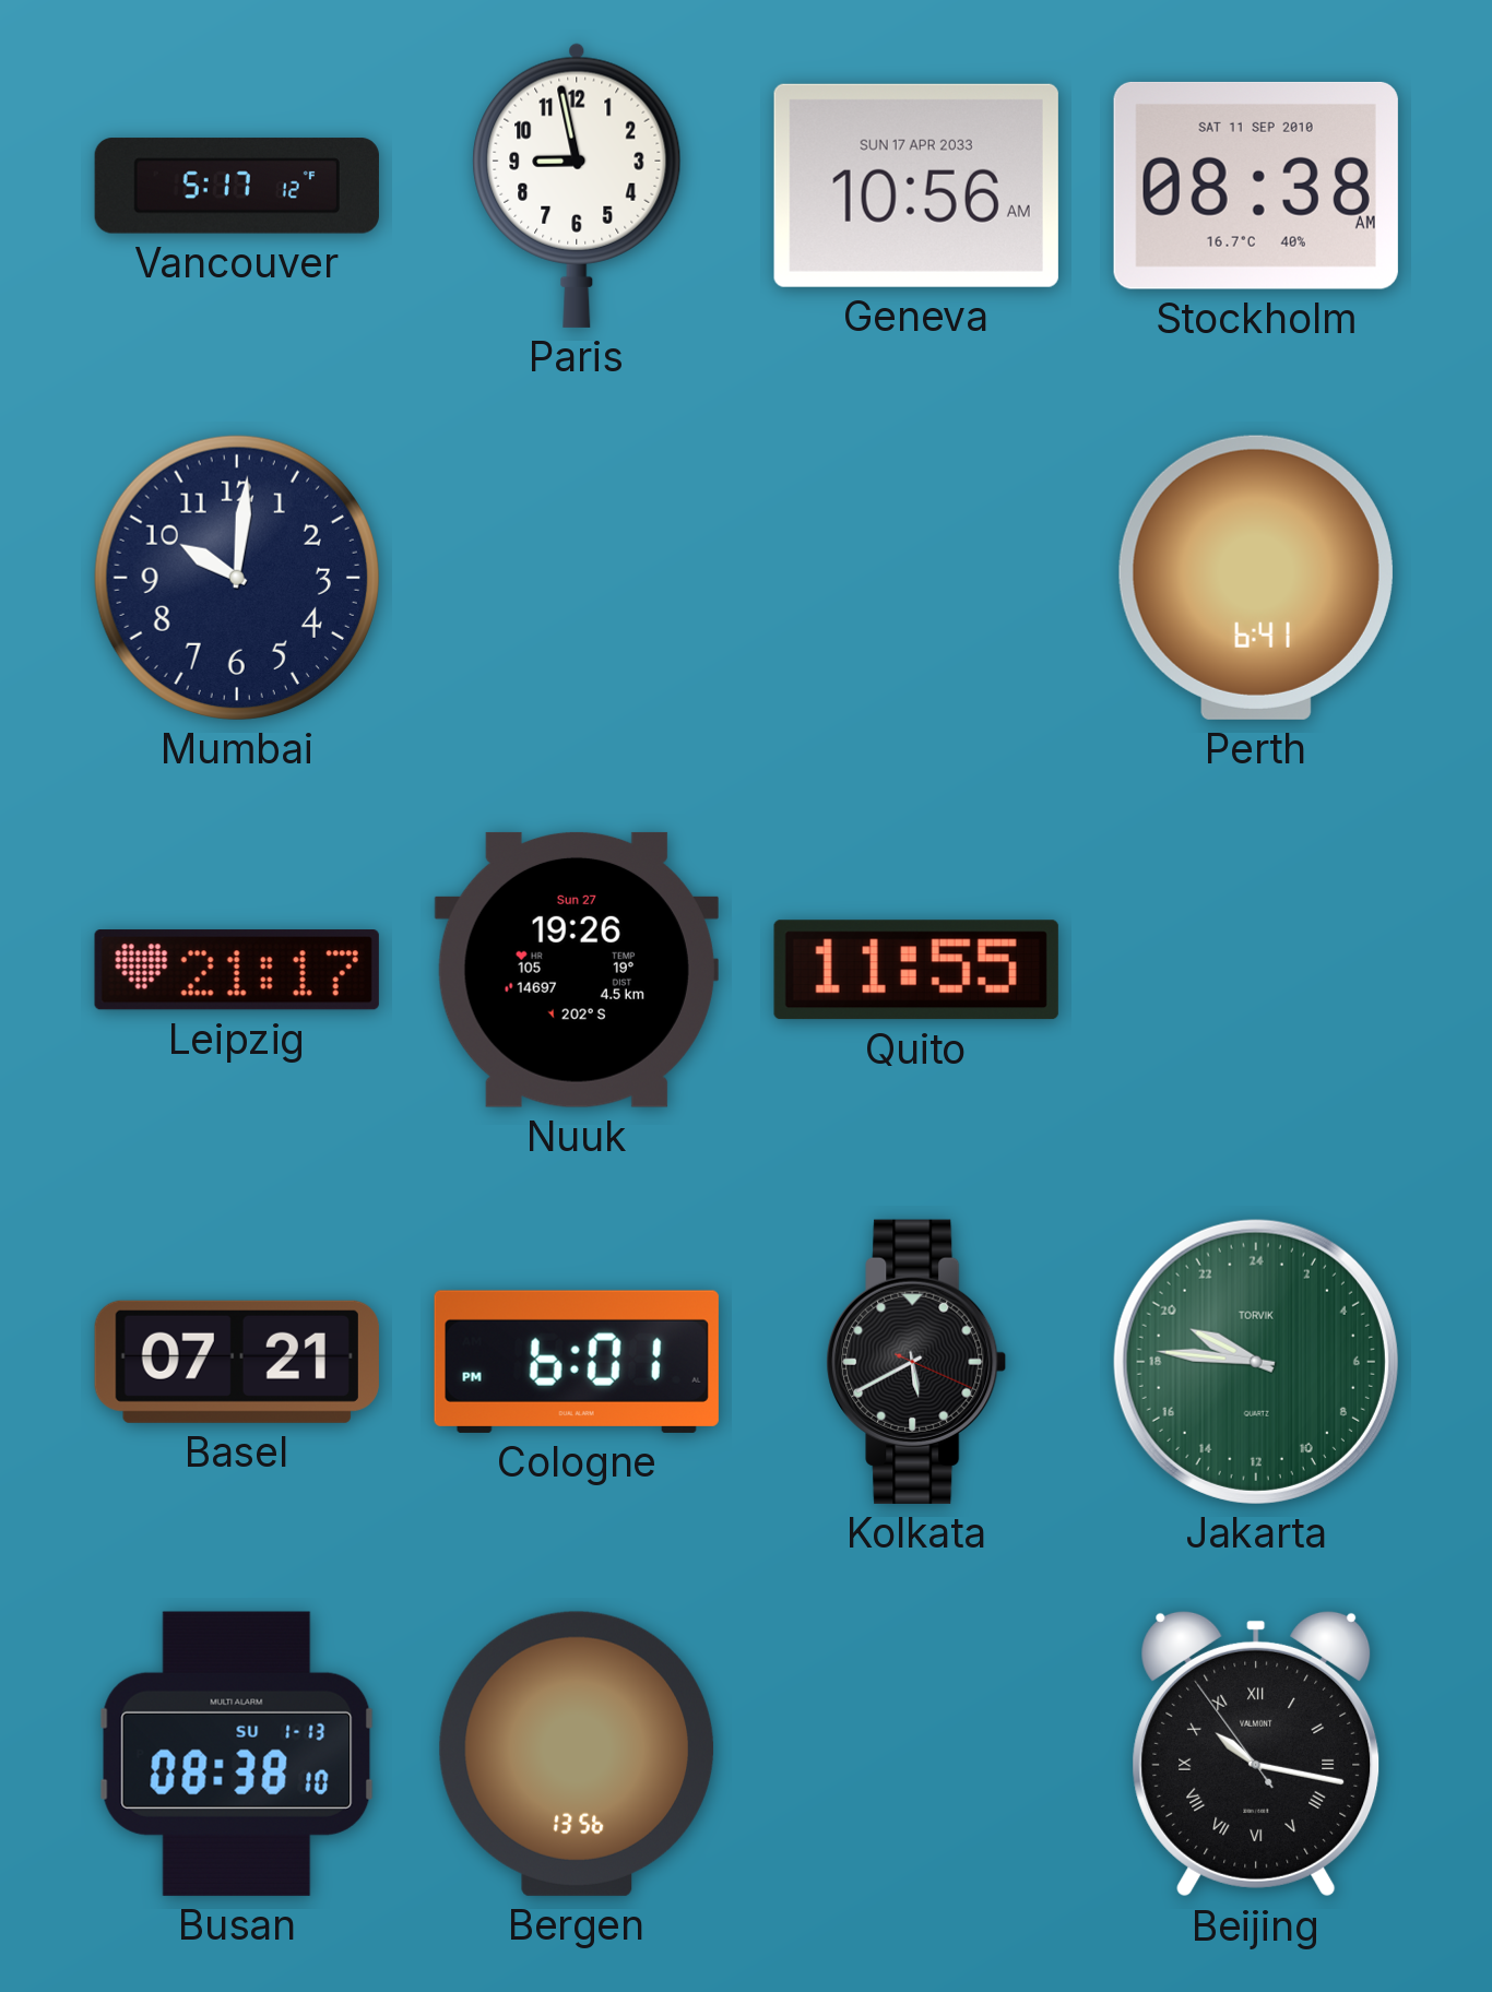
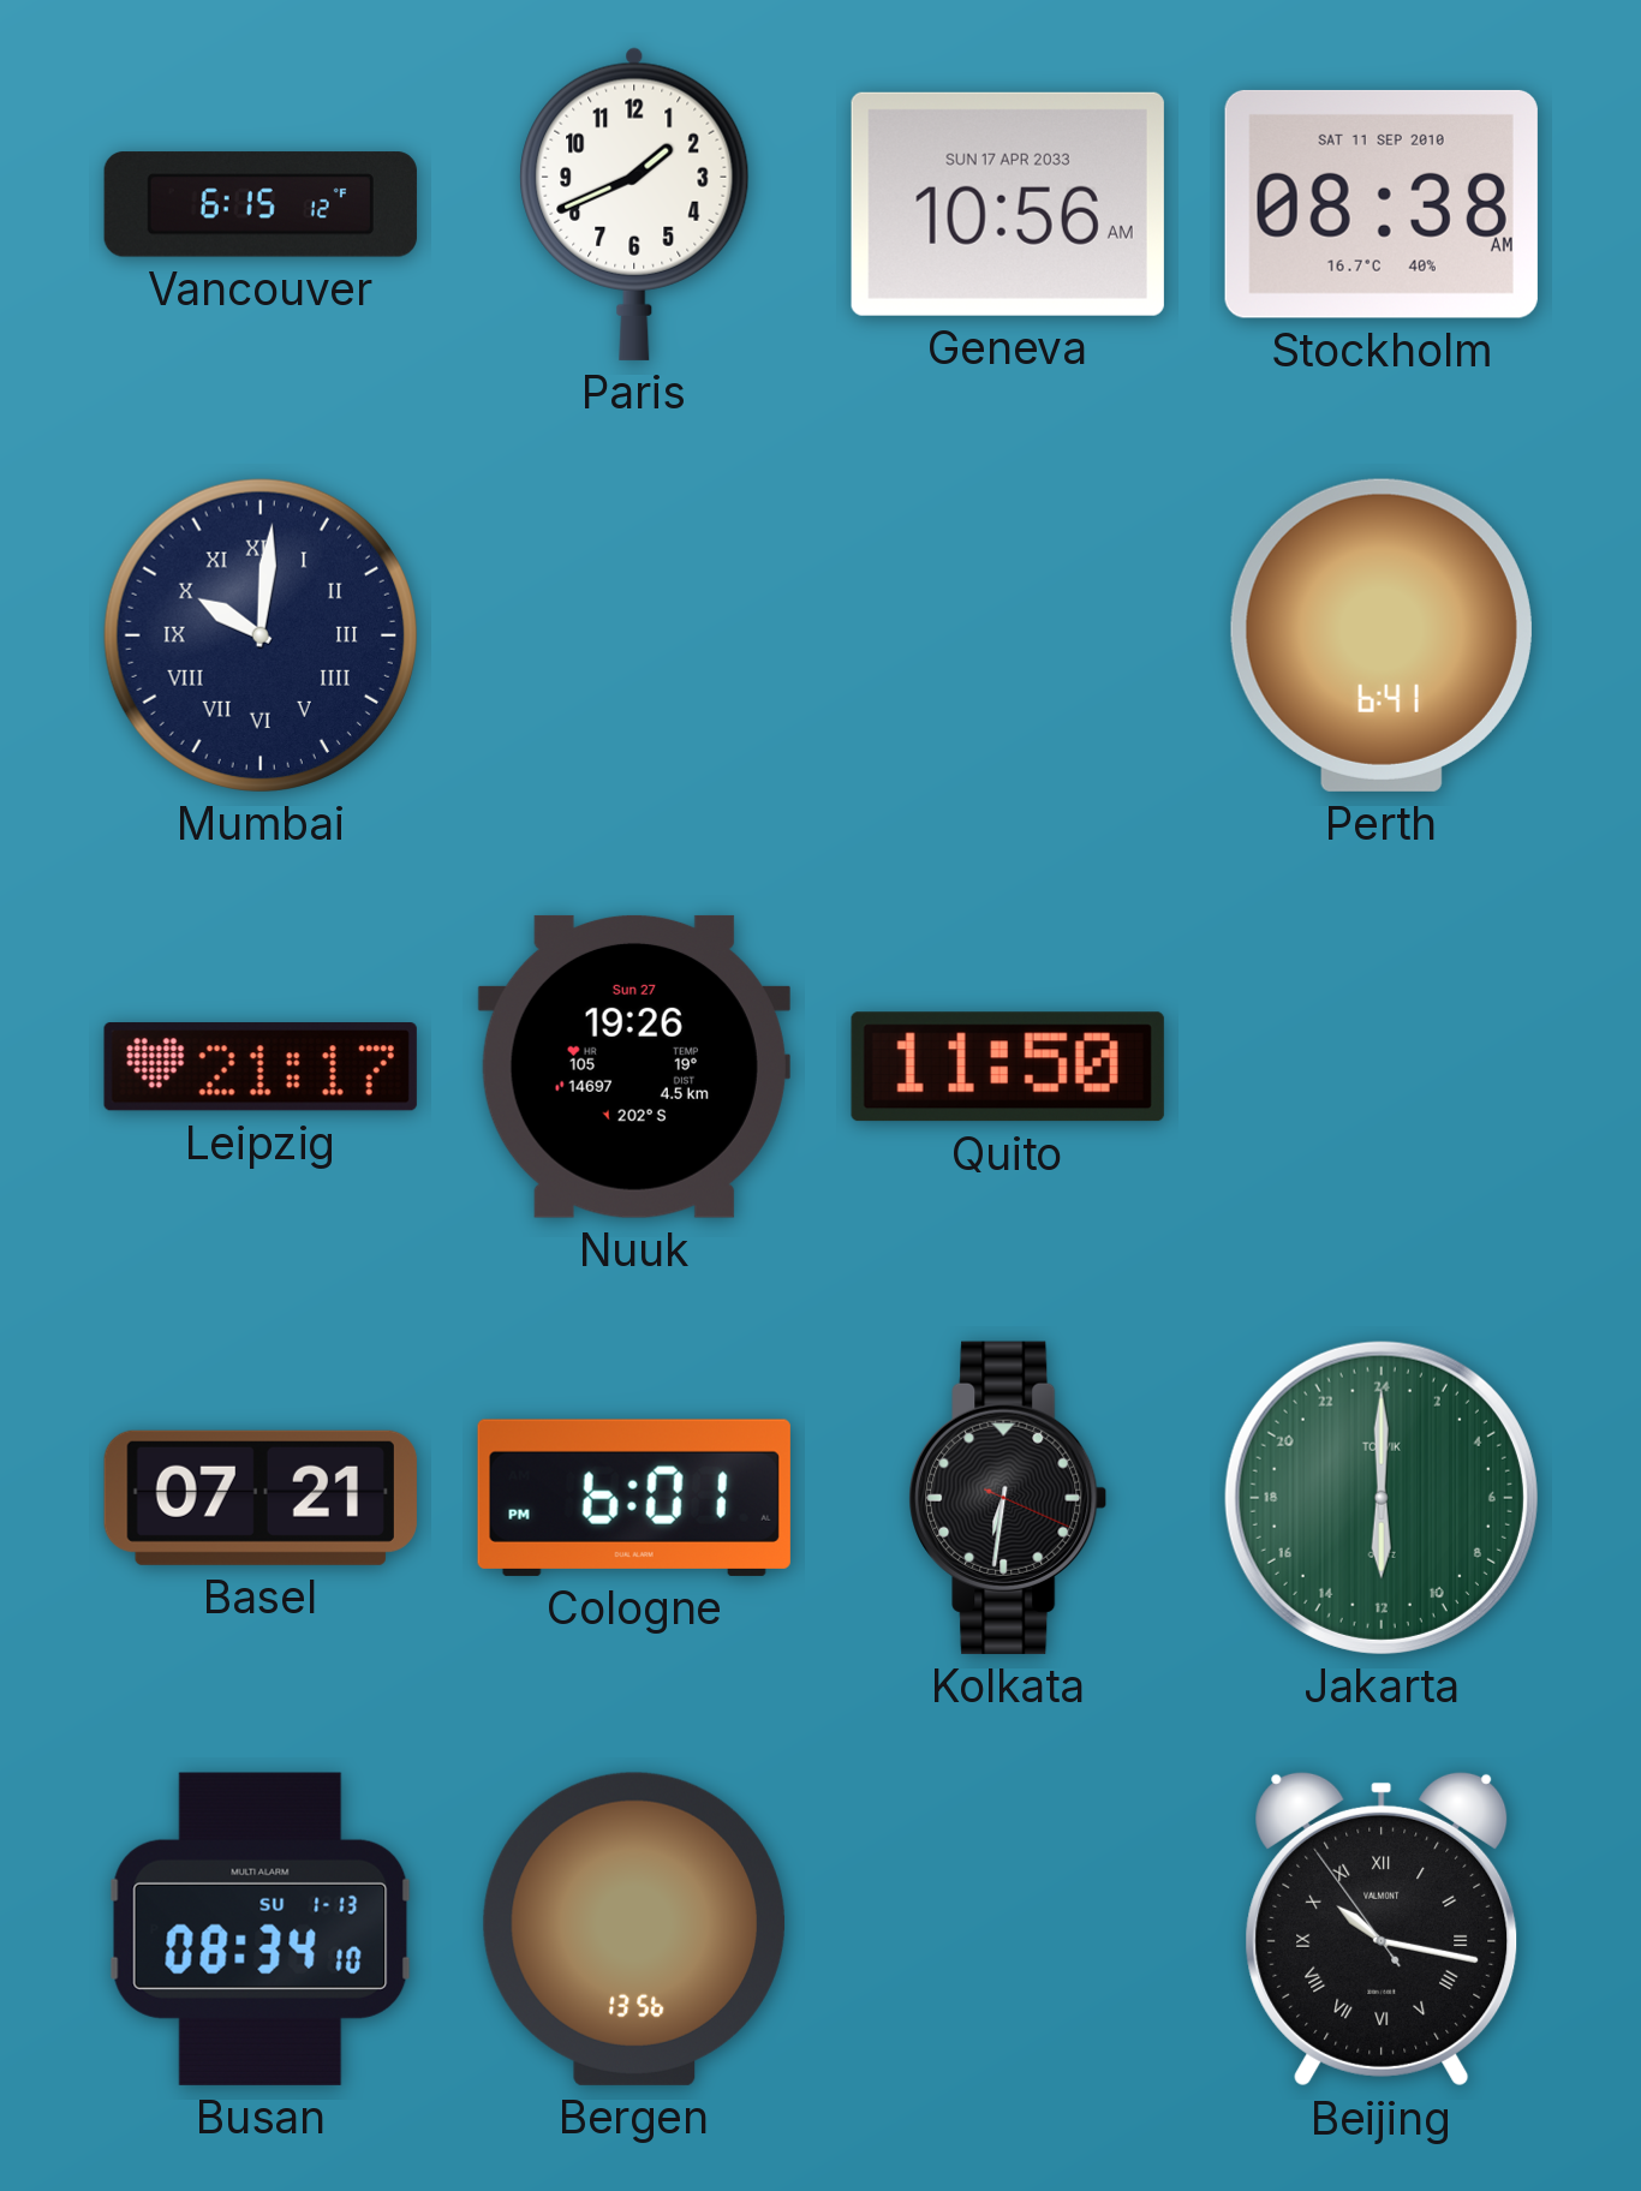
Vancouver: 5:17 -> 6:15
Paris: 8:58 -> 1:41
Mumbai numerals: Arabic -> Roman
Quito: 11:55 -> 11:50
Kolkata: 5:40 -> 6:31
Jakarta: 19:46 -> 12:00
Busan: 08:38 -> 08:34
